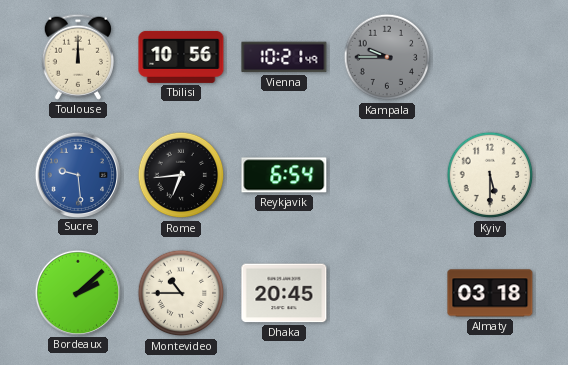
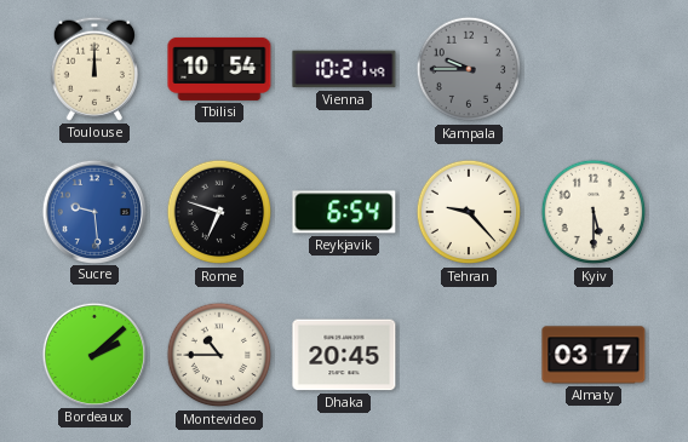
Tbilisi: 10:56 -> 10:54
Rome: 6:44 -> 6:48
Tehran: none -> 9:23
Almaty: 03:18 -> 03:17
